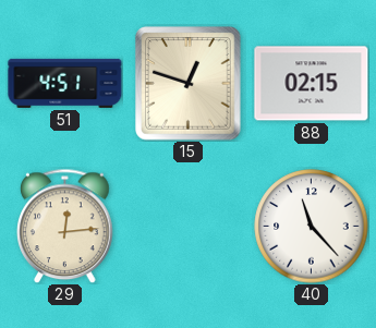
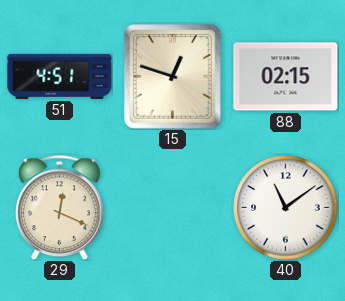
29: 12:14 -> 12:19
40: 11:23 -> 11:09
